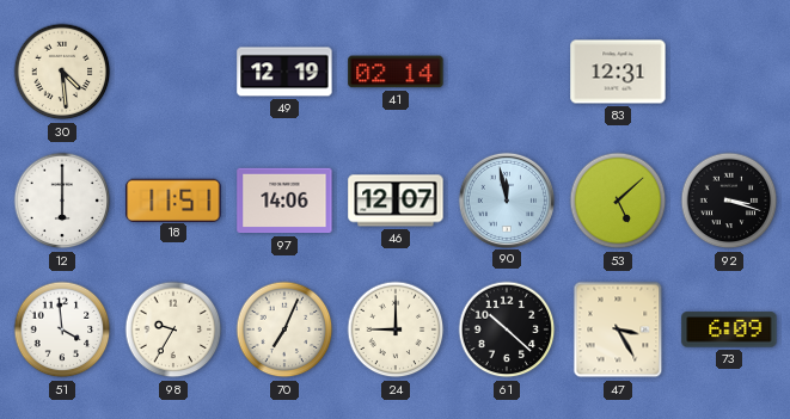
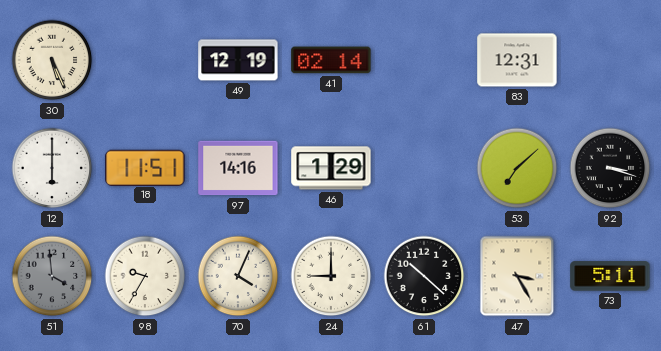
30: 4:29 -> 5:26
97: 14:06 -> 14:16
46: 12:07 -> 1:29
90: 11:58 -> none
53: 5:08 -> 7:08
51 dial: white -> grey
70: 7:04 -> 4:04
73: 6:09 -> 5:11
